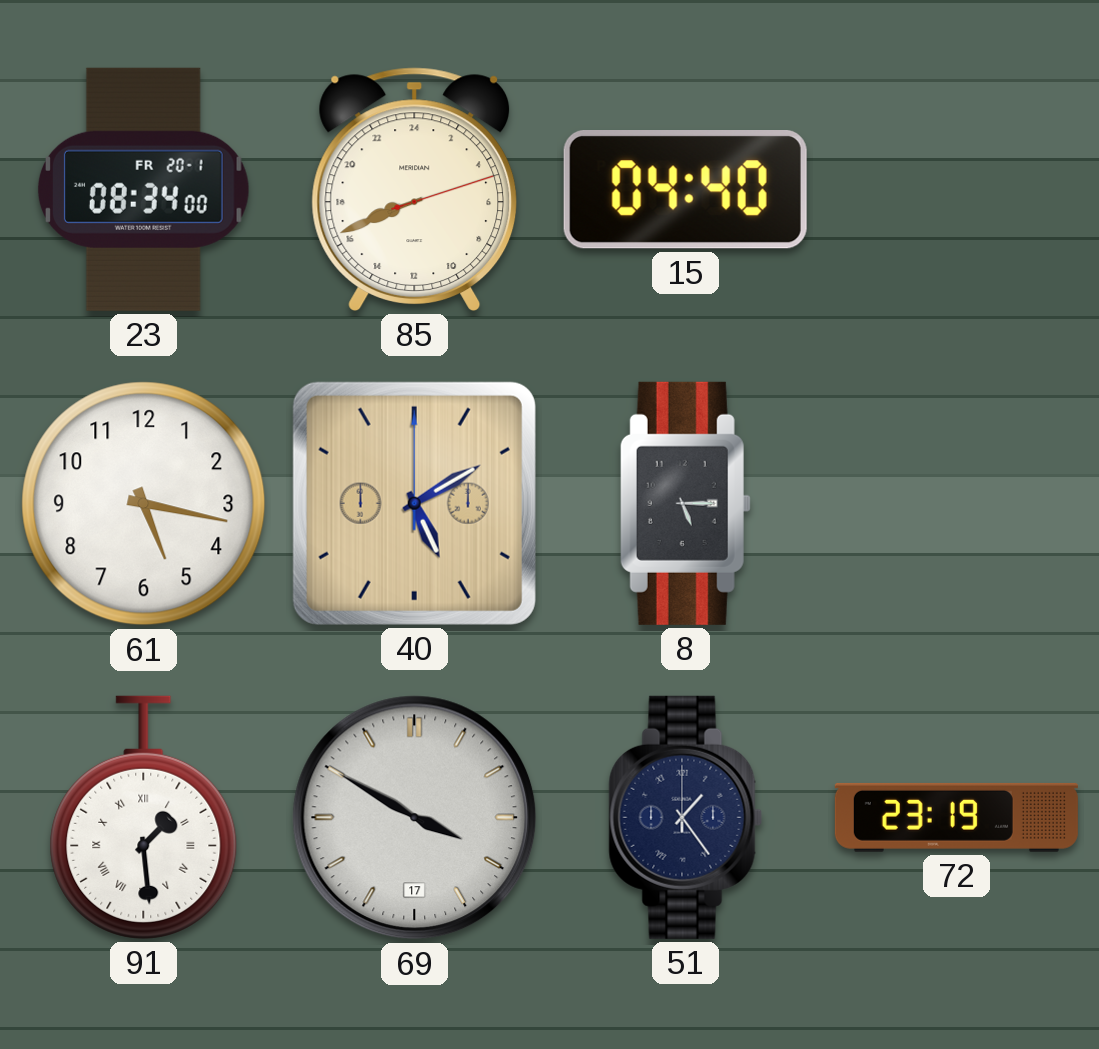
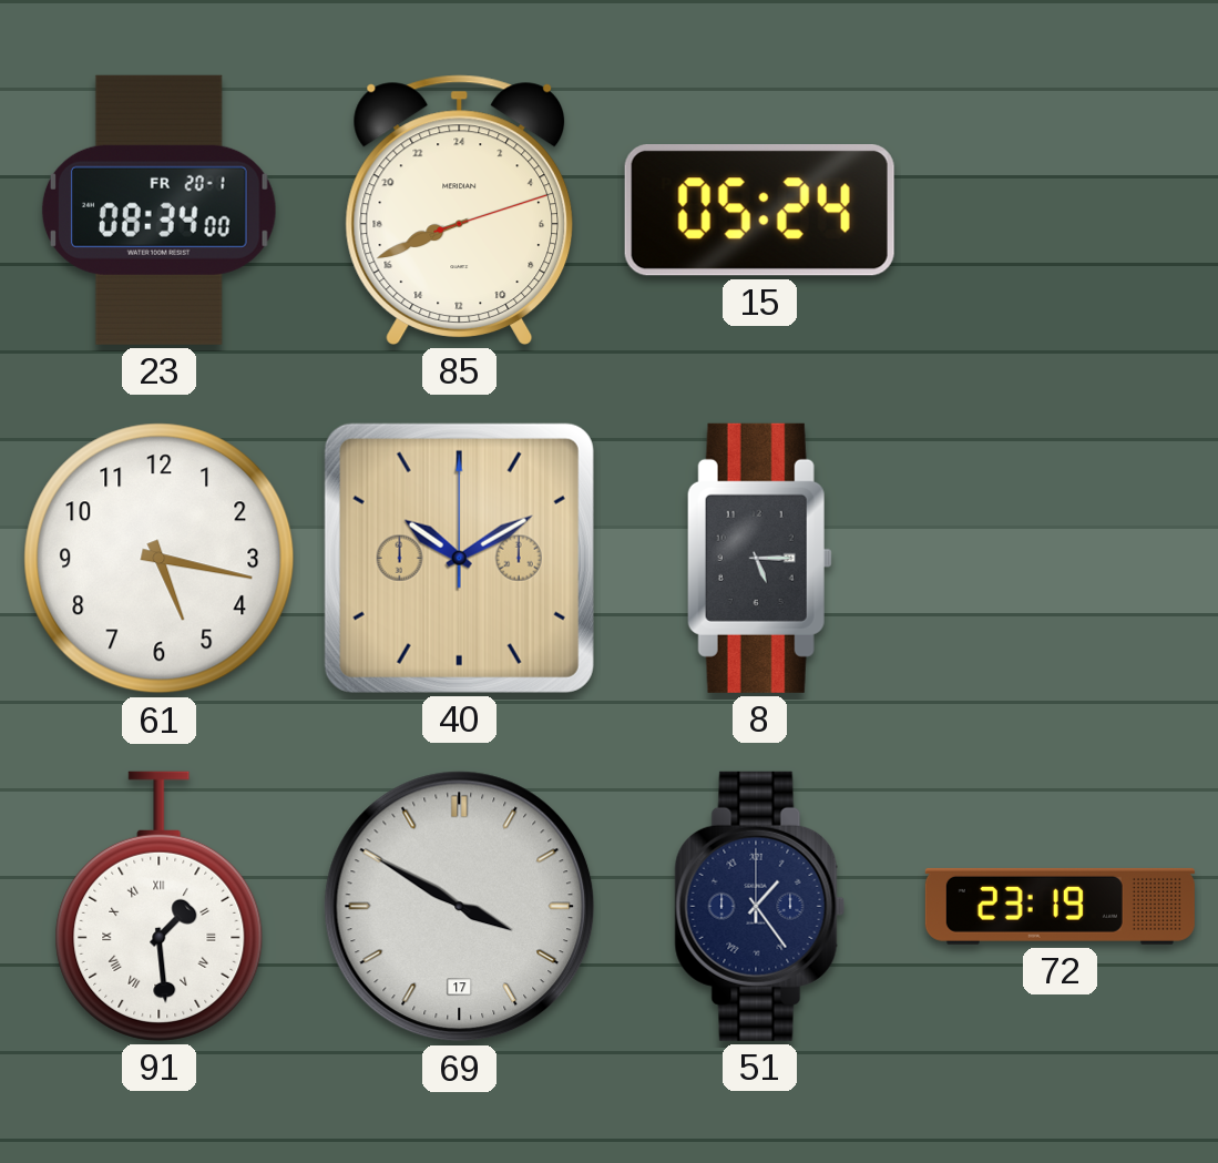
15: 04:40 -> 05:24
40: 5:10 -> 10:10
